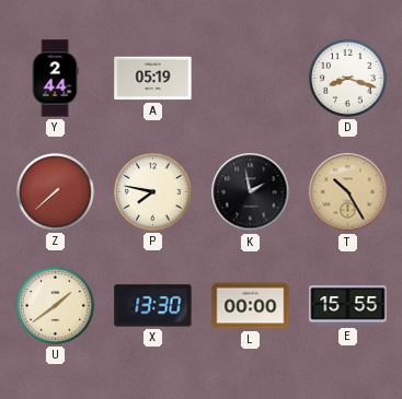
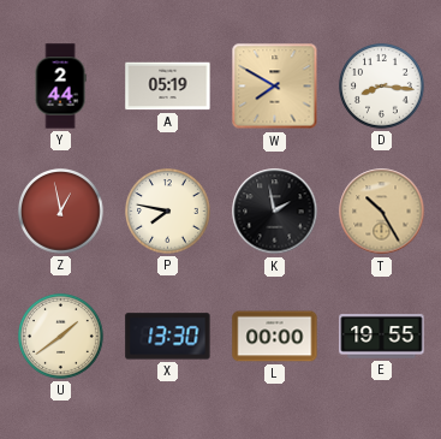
W: none -> 7:50
D: 8:18 -> 8:16
Z: 7:38 -> 12:58
E: 15:55 -> 19:55
